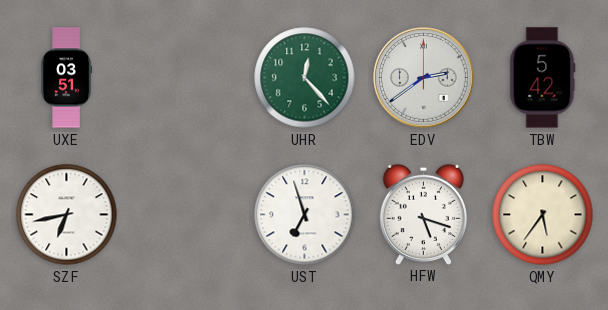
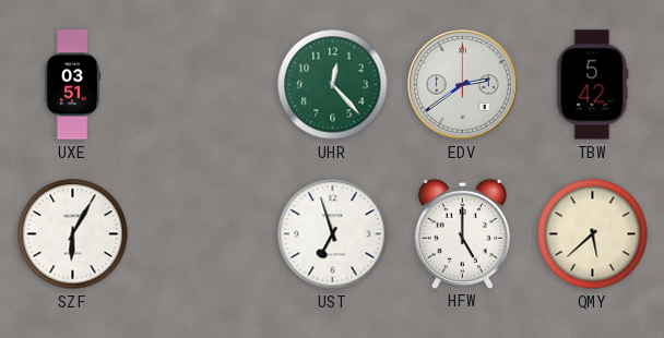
SZF: 6:43 -> 6:05
HFW: 5:18 -> 5:00
QMY: 5:36 -> 5:38
